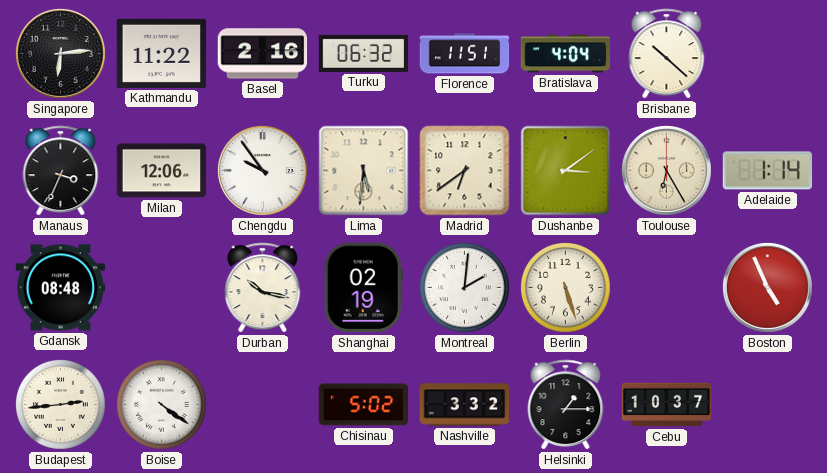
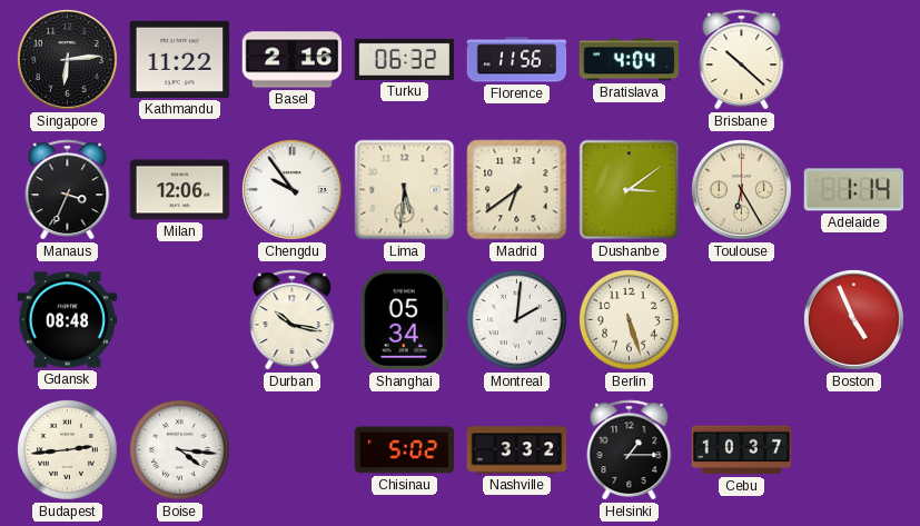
Florence: 11:51 -> 11:56
Shanghai: 02:19 -> 05:34
Boise: 4:21 -> 4:16
